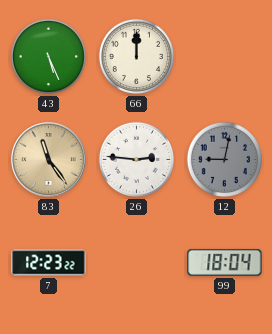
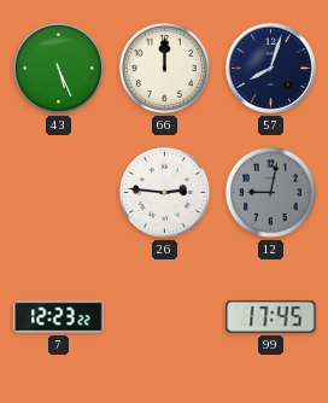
57: none -> 8:03
83: 11:24 -> none
99: 18:04 -> 17:45
